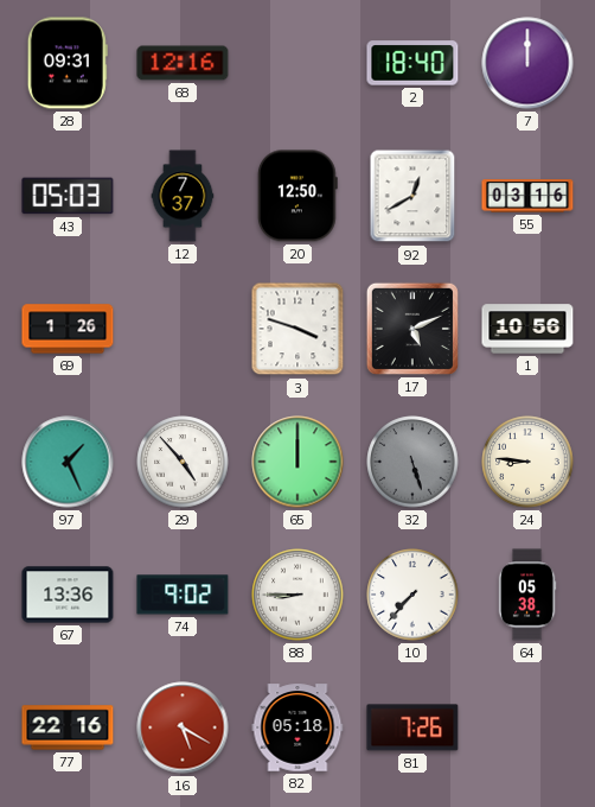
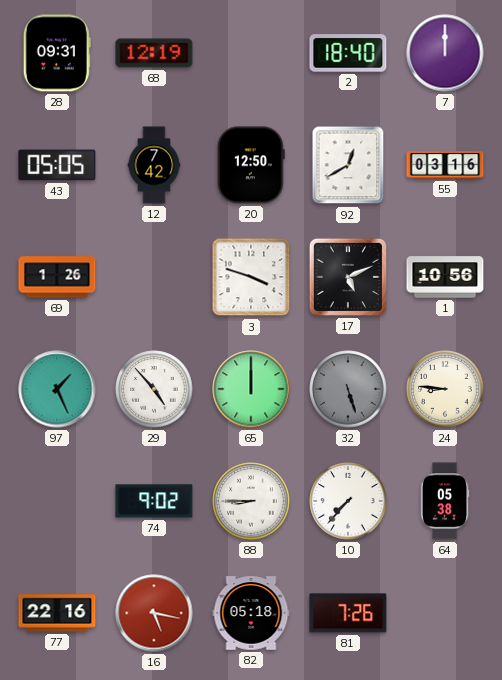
68: 12:16 -> 12:19
43: 05:03 -> 05:05
12: 7:37 -> 7:42
67: 13:36 -> none
16: 5:20 -> 5:17
